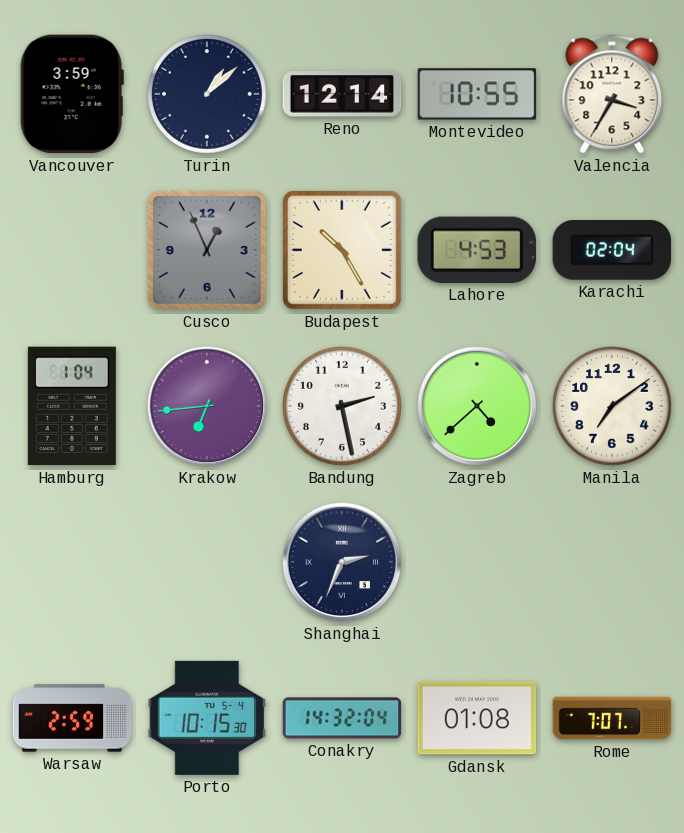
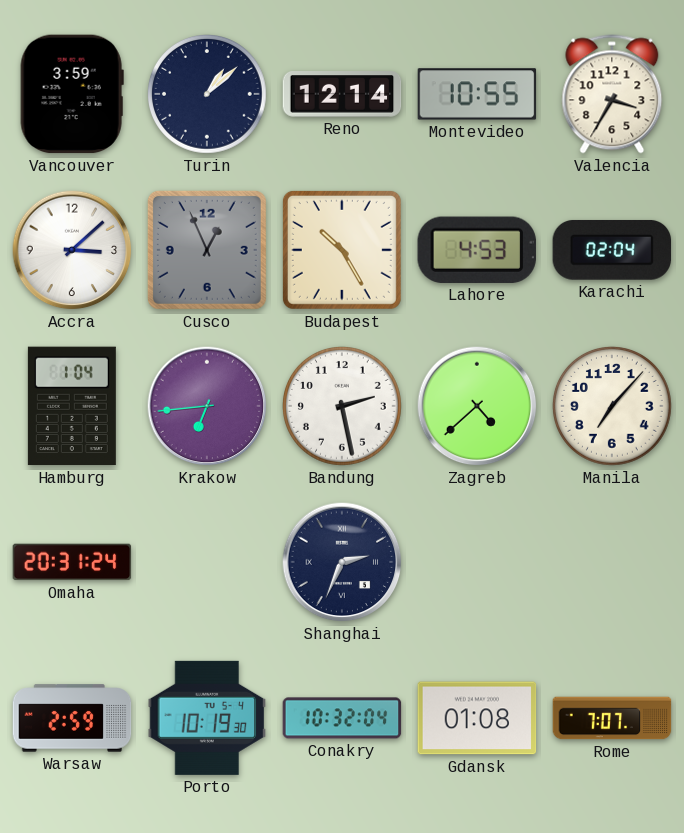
Accra: none -> 3:08
Manila: 7:09 -> 7:07
Omaha: none -> 20:31
Porto: 10:15 -> 10:19
Conakry: 14:32 -> 10:32
